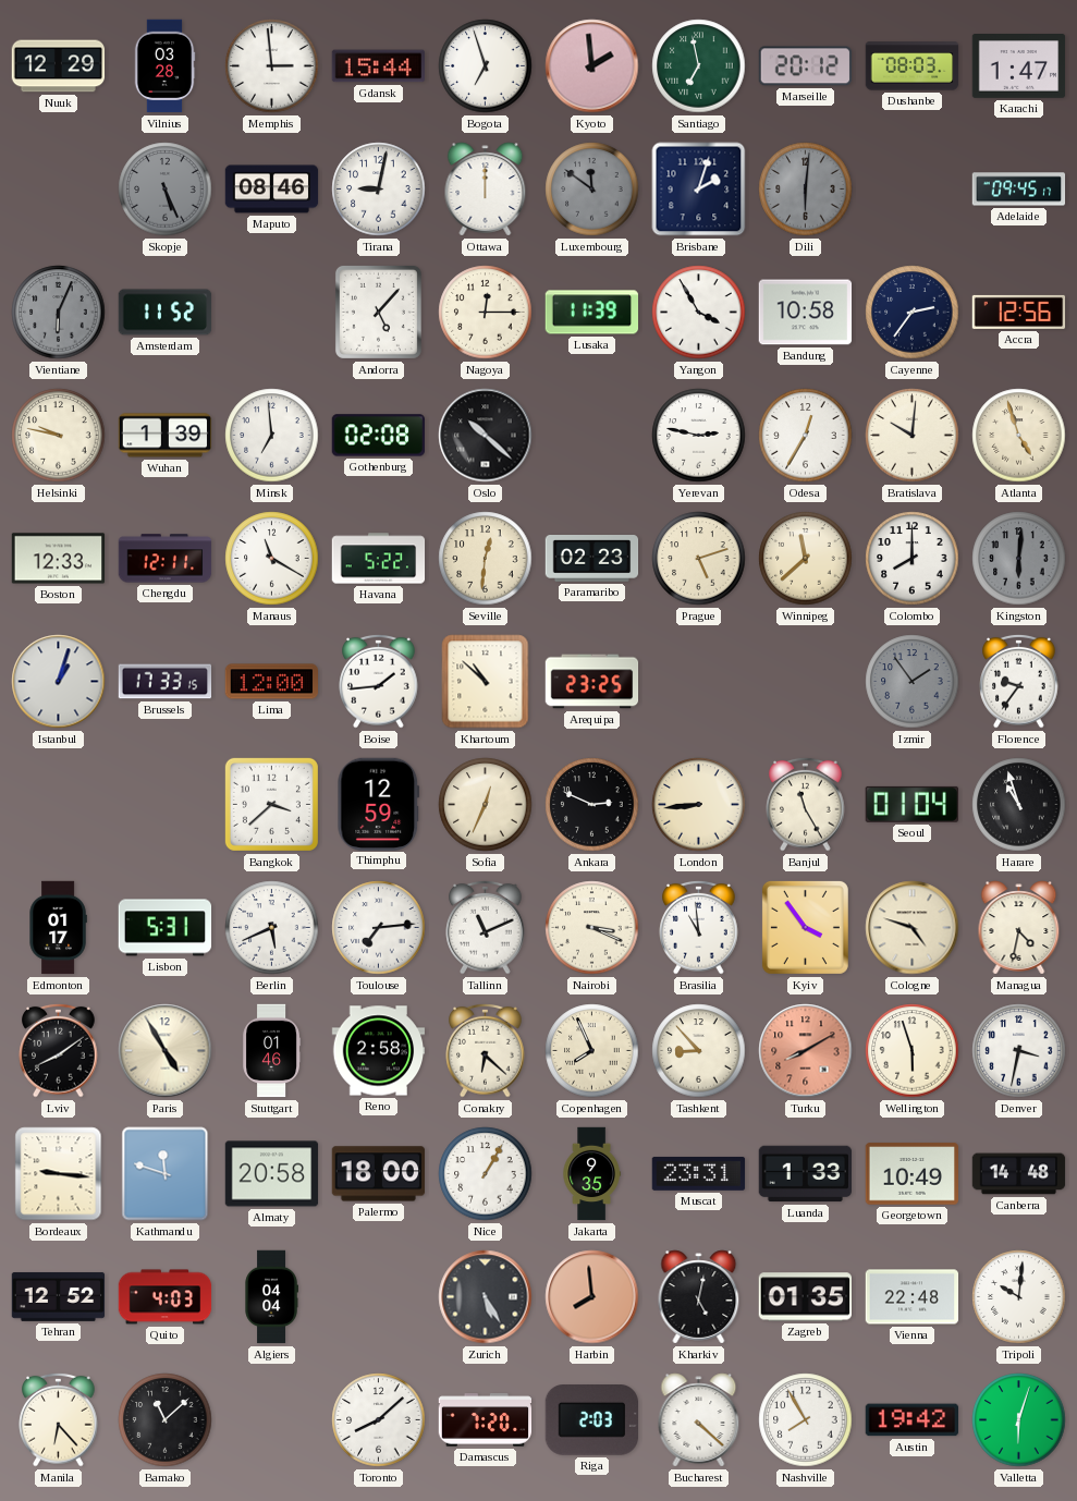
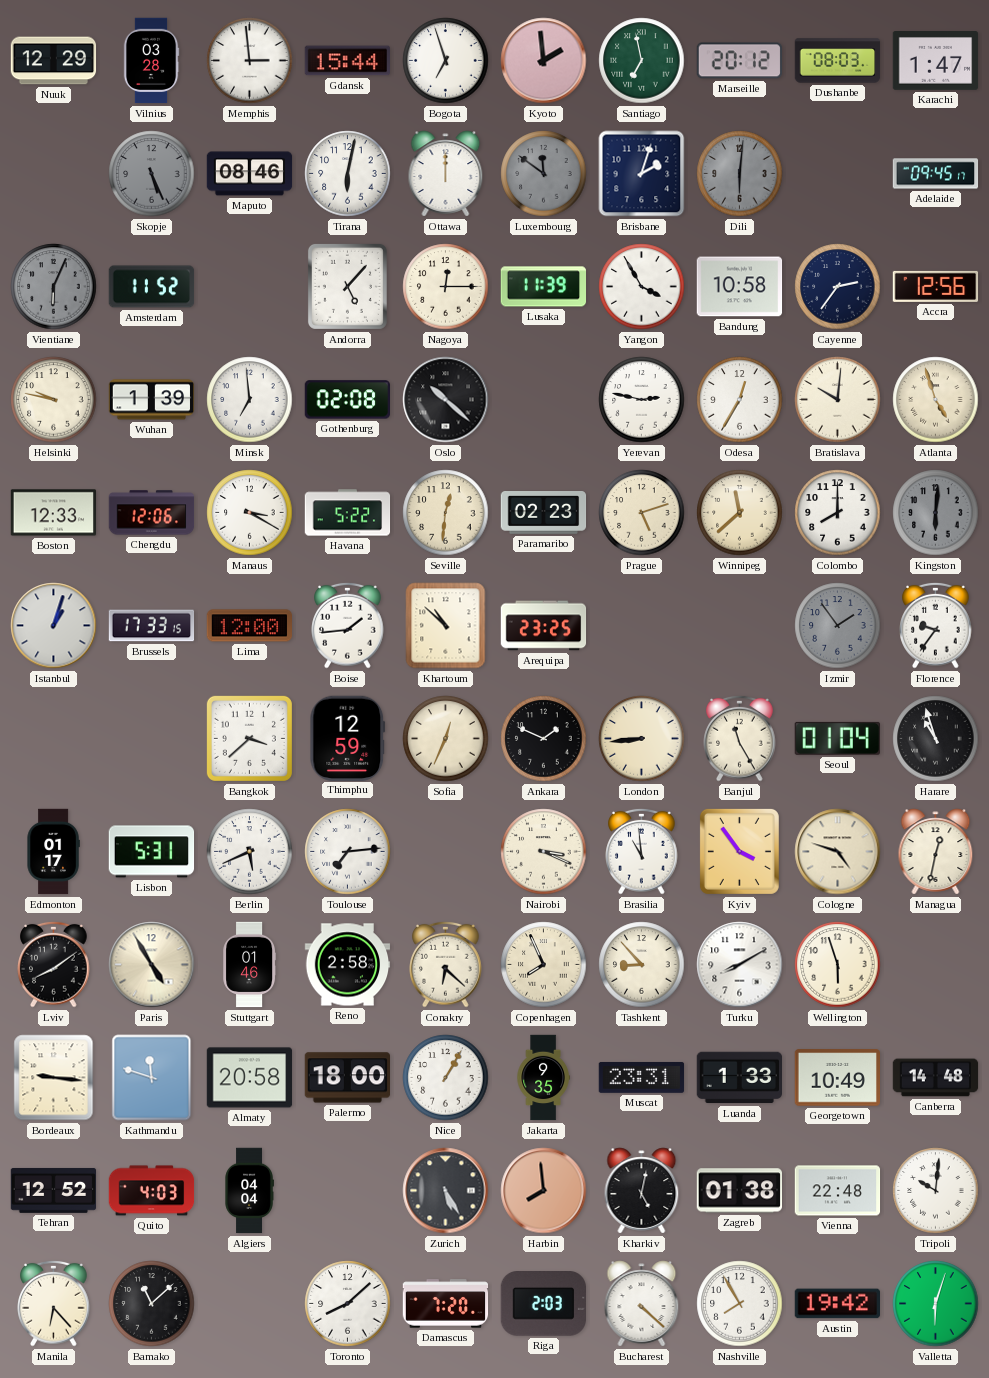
Tirana: 9:02 -> 6:02
Chengdu: 12:11 -> 12:06
Manaus: 11:20 -> 3:20
Ankara: 2:49 -> 1:49
Tallinn: 11:11 -> none
Managua: 4:32 -> 12:32
Turku dial: salmon -> white
Denver: 3:32 -> none
Zagreb: 01:35 -> 01:38
